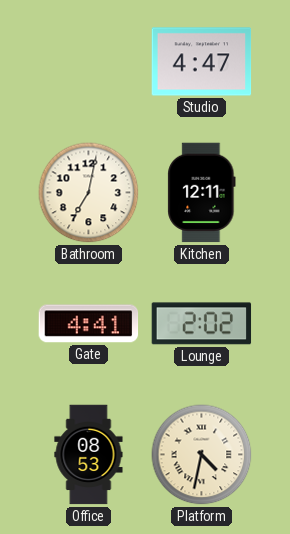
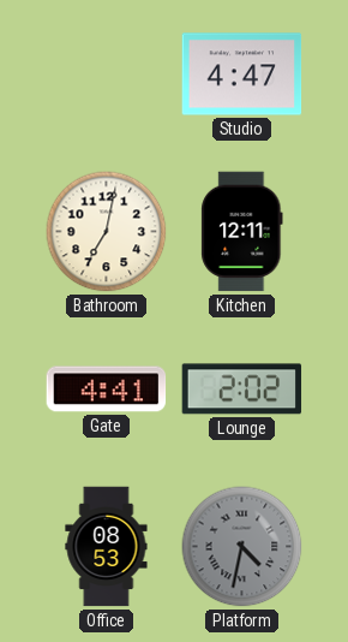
Platform dial: cream -> grey
